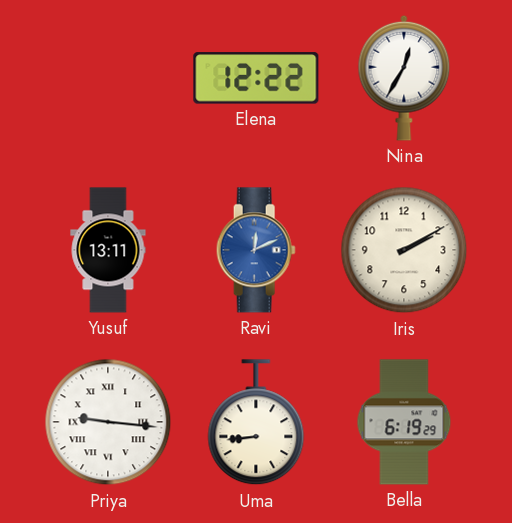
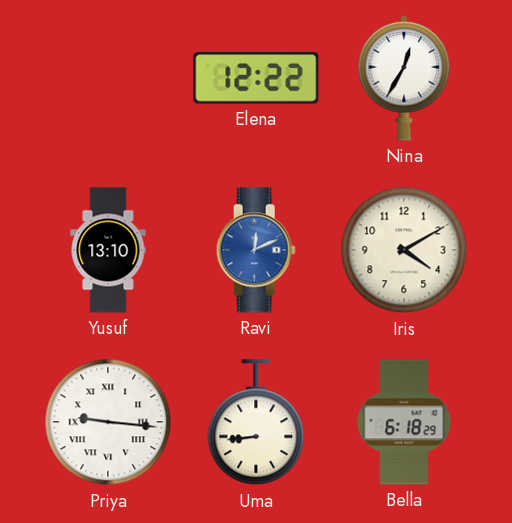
Yusuf: 13:11 -> 13:10
Iris: 2:10 -> 4:10
Bella: 6:19 -> 6:18
